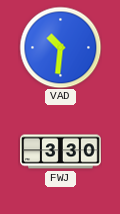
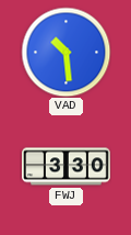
VAD: 10:31 -> 10:29
